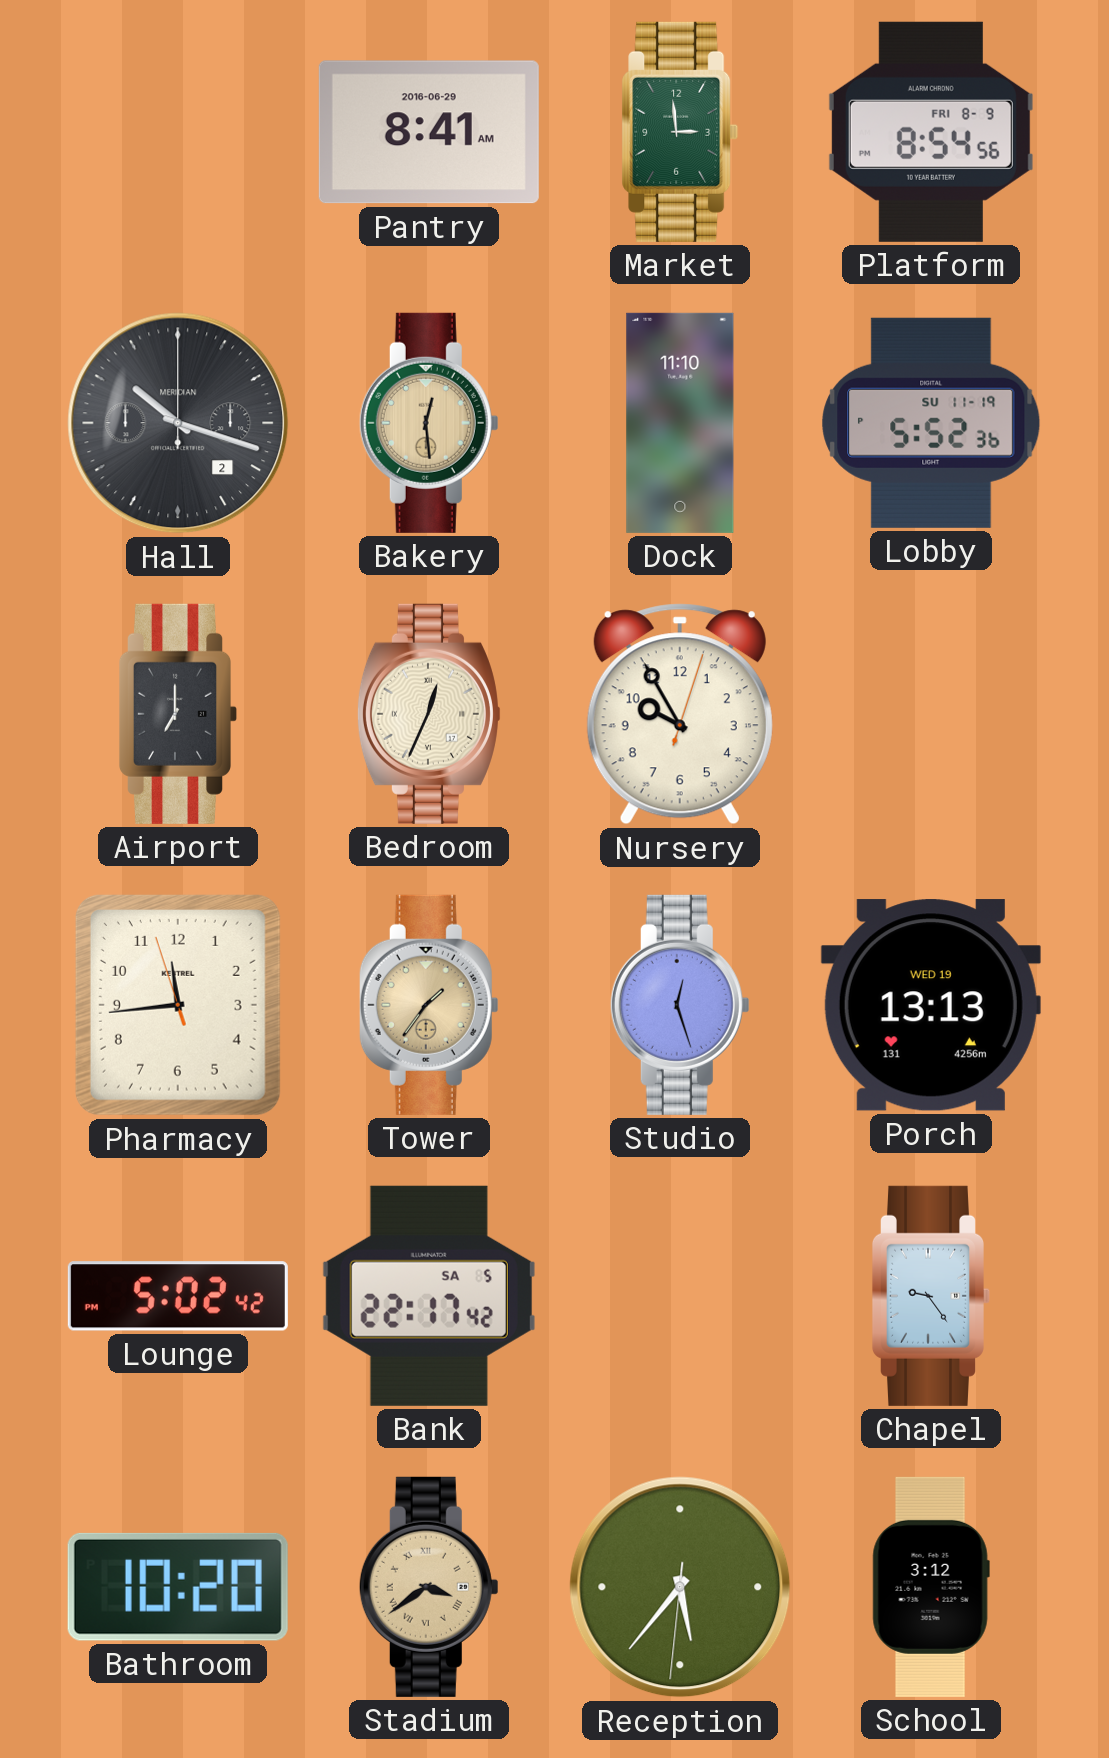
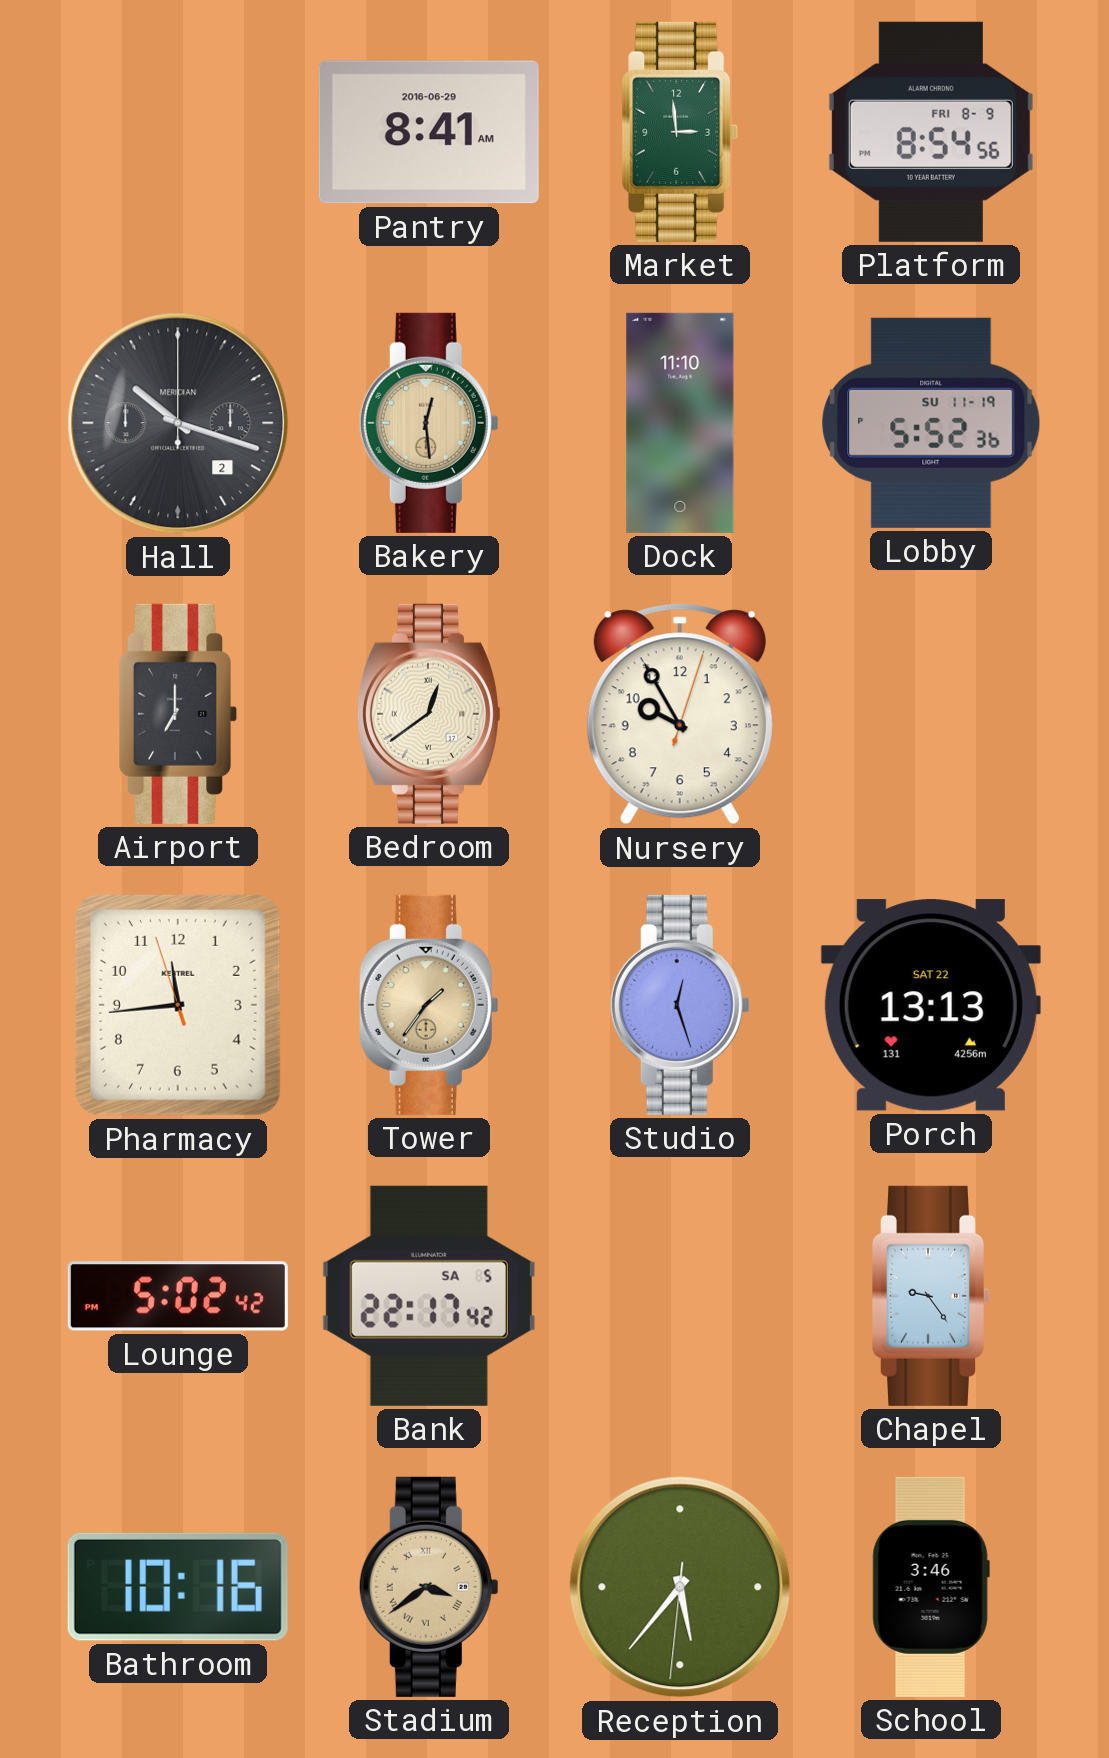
Bedroom: 12:34 -> 12:39
Porch date: WED 19 -> SAT 22
Bathroom: 10:20 -> 10:16
School: 3:12 -> 3:46
